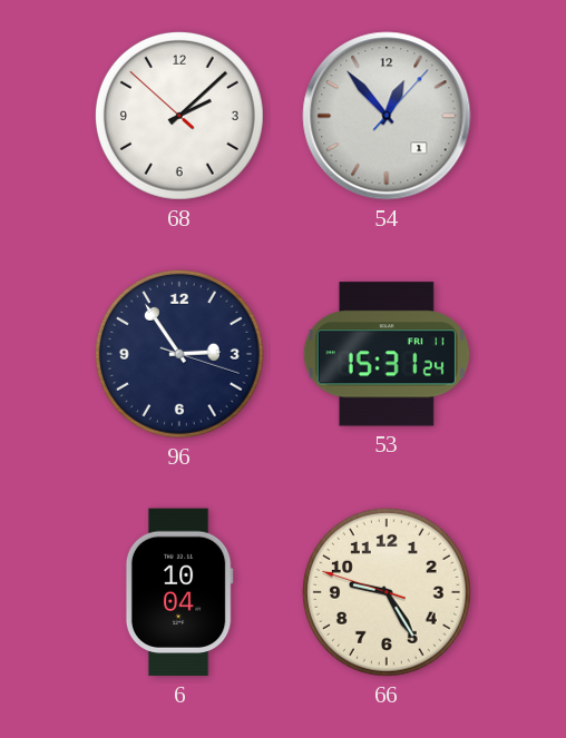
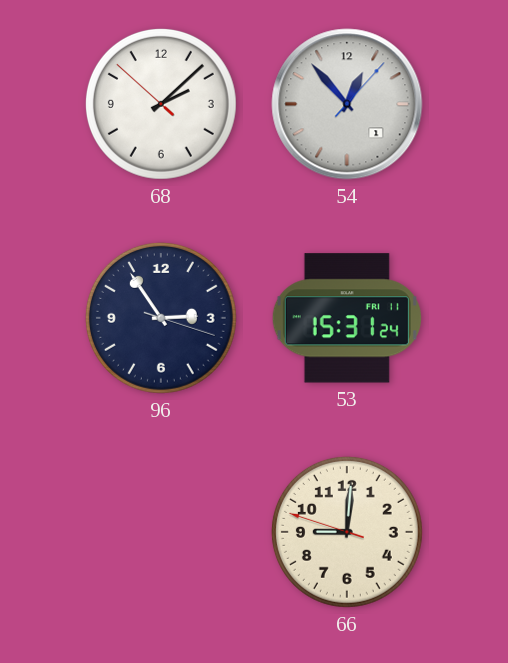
6: 10:04 -> none
66: 9:24 -> 9:00
